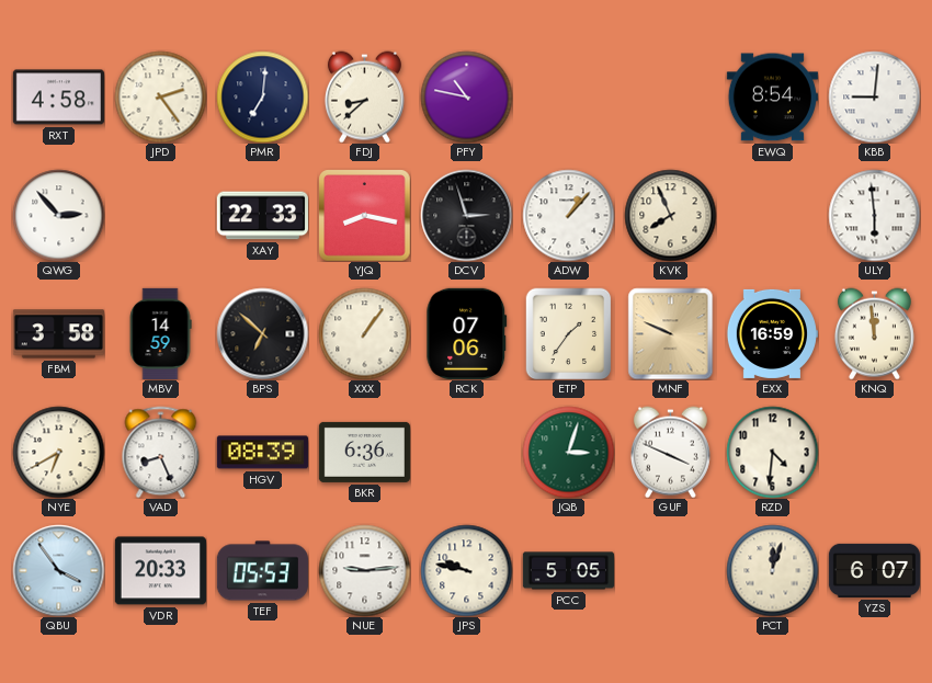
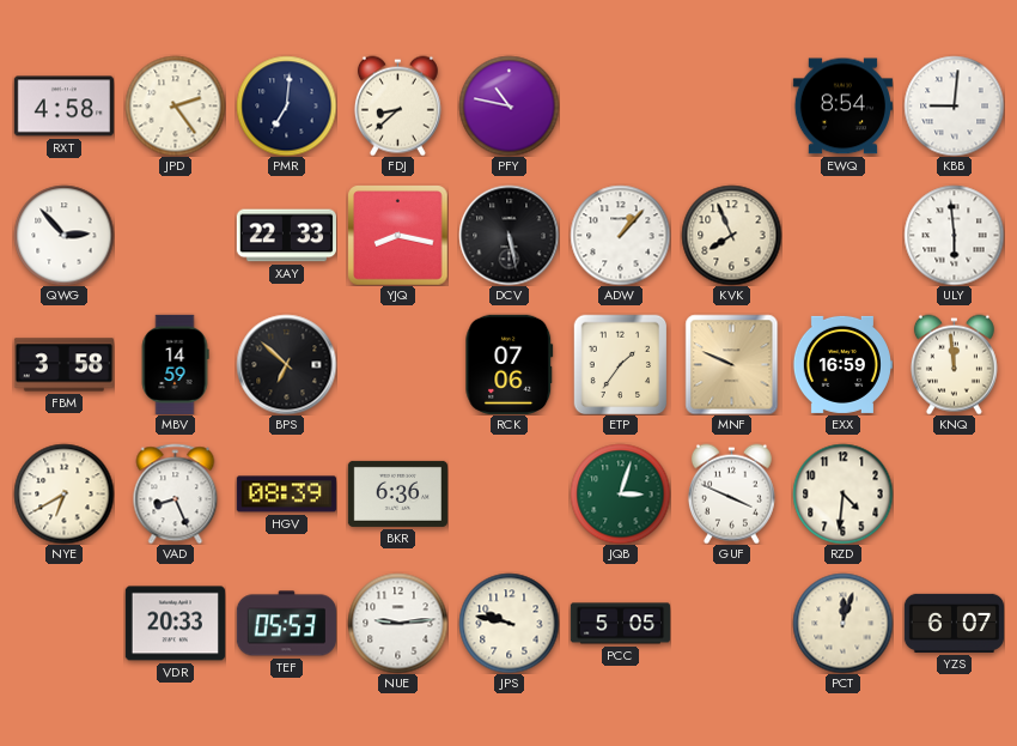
DCV: 2:57 -> 5:28
XXX: 1:06 -> none
QBU: 3:54 -> none
